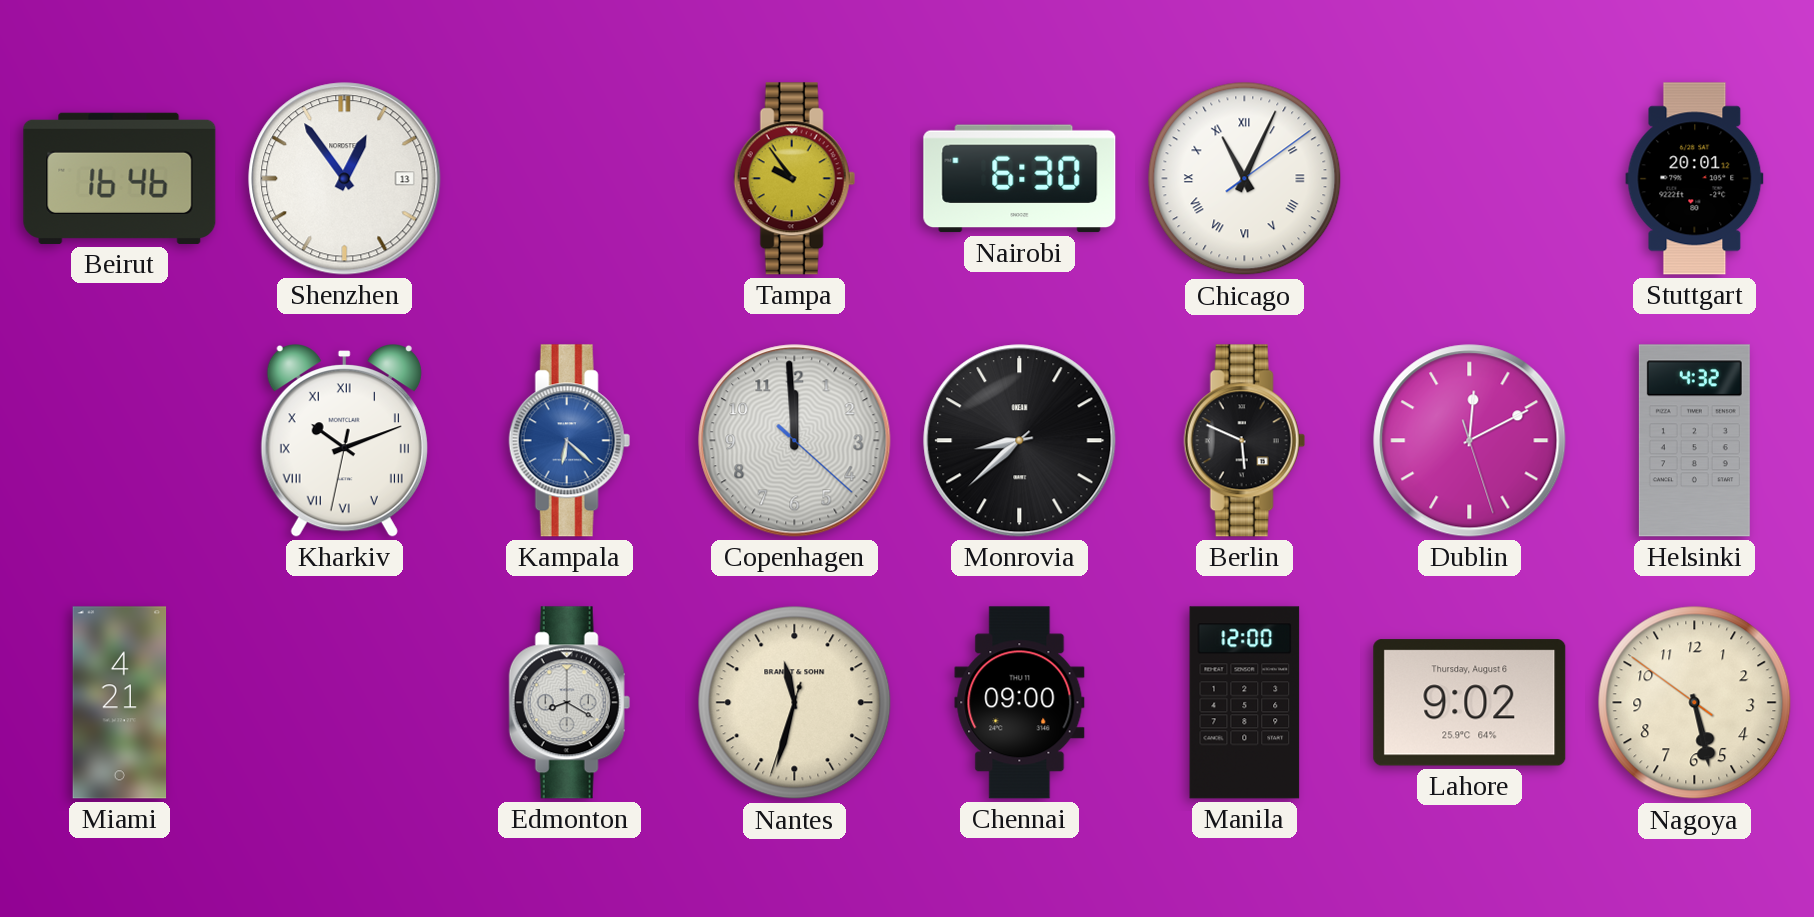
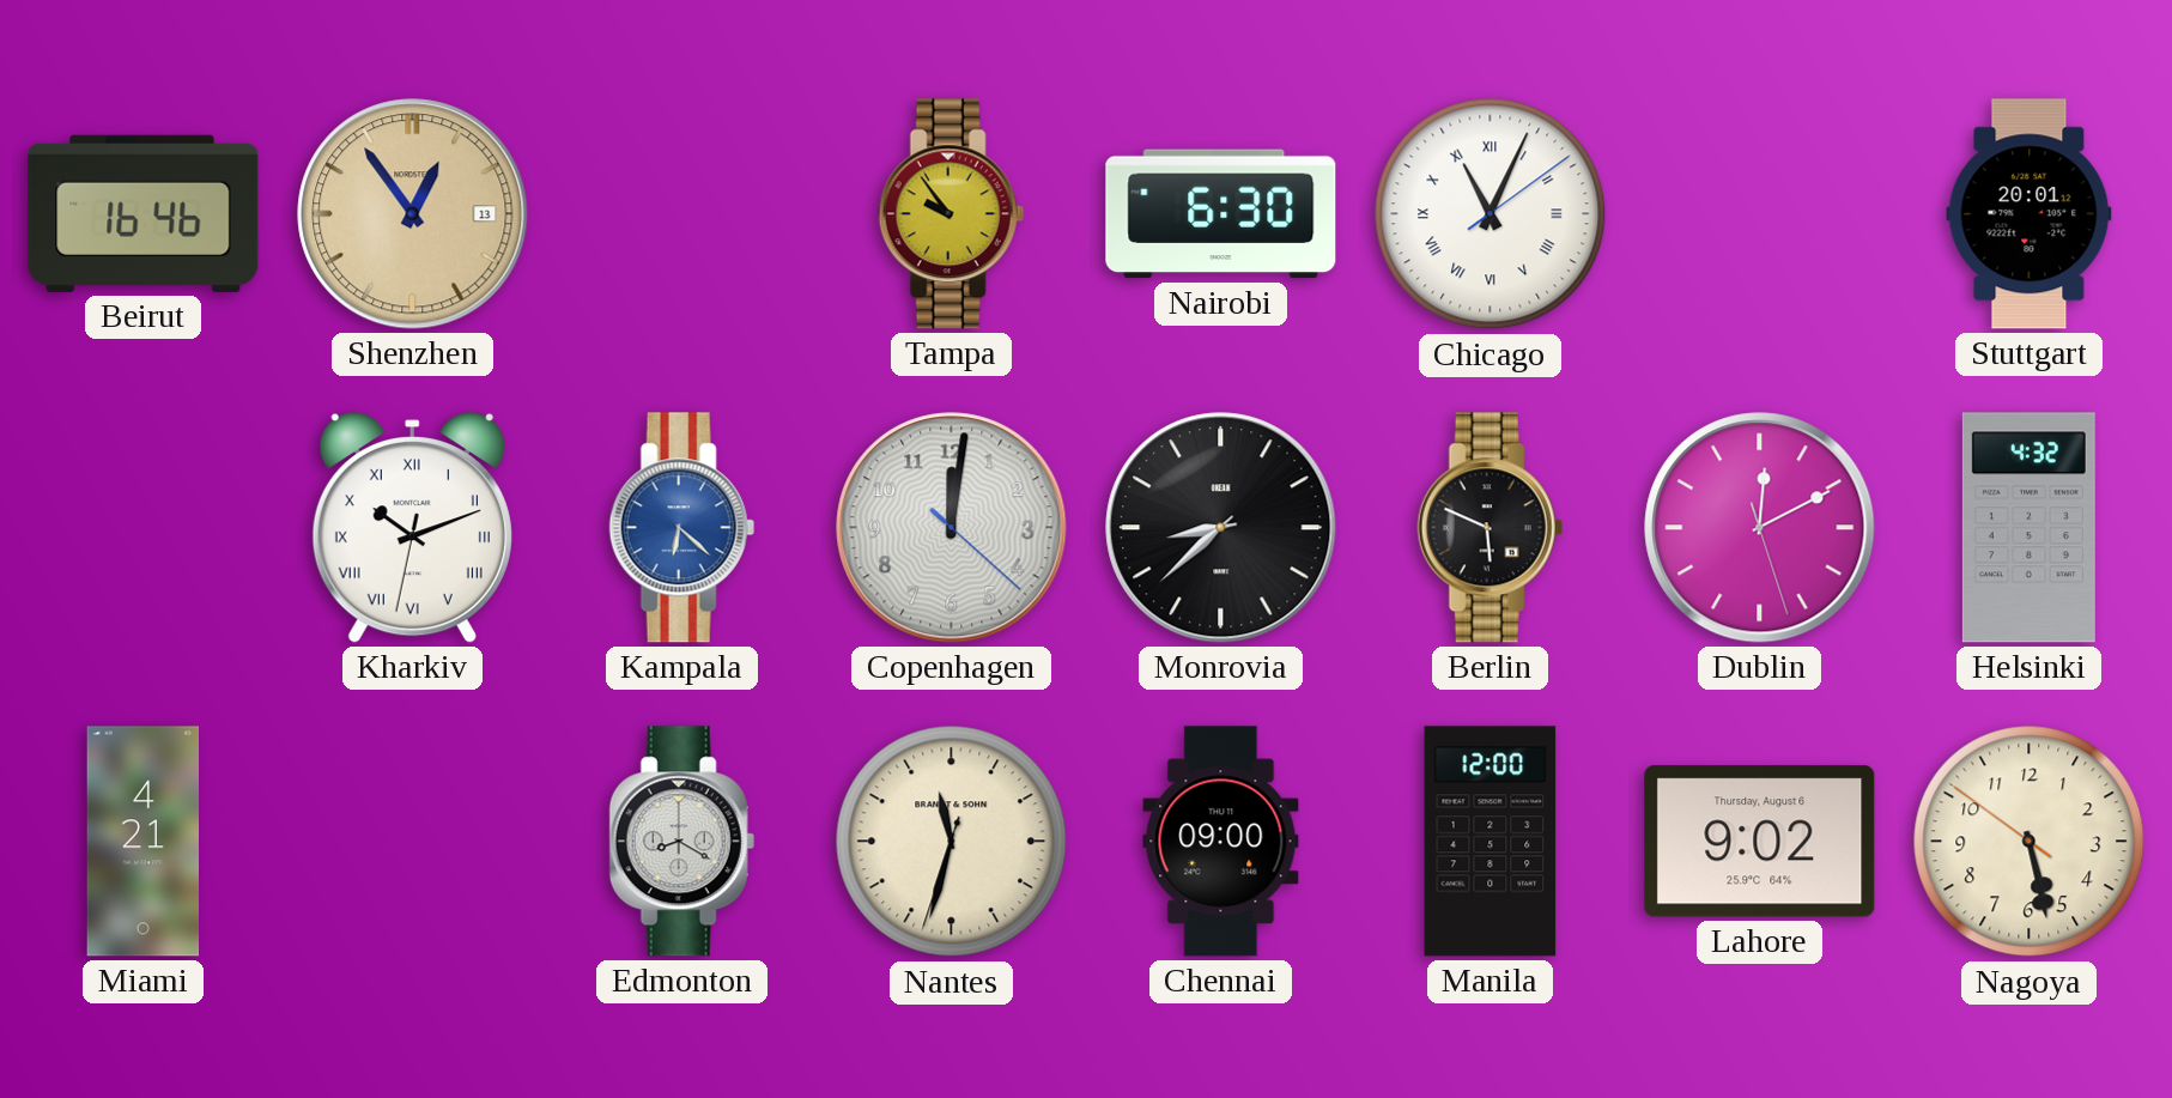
Shenzhen dial: white -> champagne
Copenhagen: 11:59 -> 12:01
